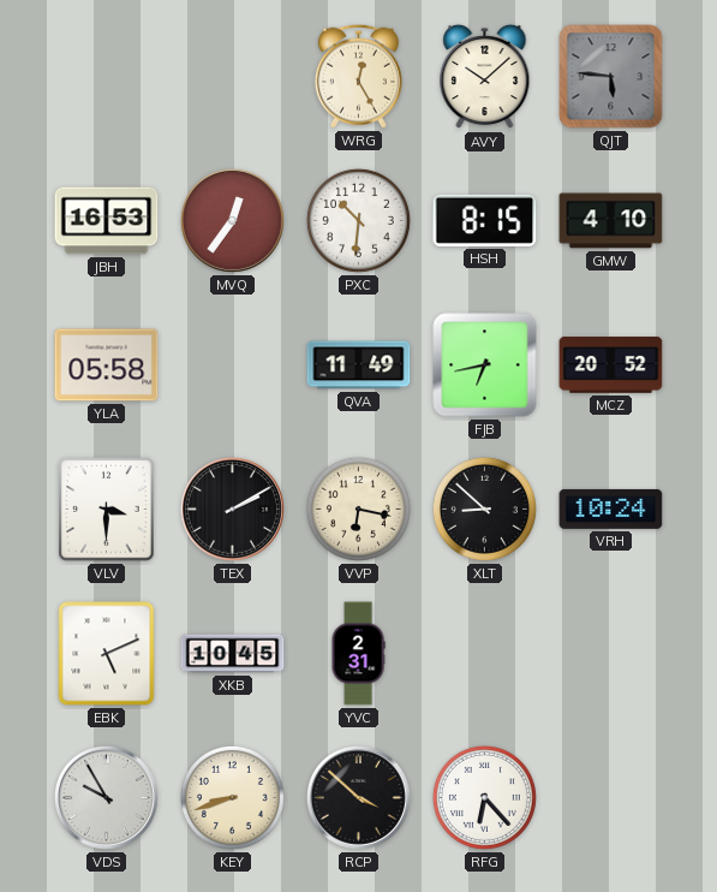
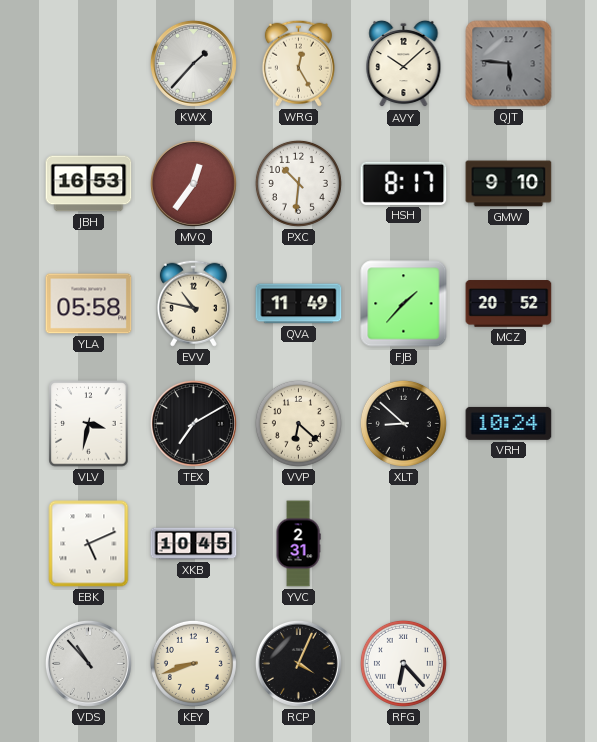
KWX: none -> 1:37
HSH: 8:15 -> 8:17
GMW: 4:10 -> 9:10
EVV: none -> 10:47
FJB: 6:43 -> 1:37
VLV: 3:30 -> 3:32
TEX: 2:10 -> 7:10
VVP: 6:17 -> 6:22
VDS: 9:55 -> 10:53
RCP: 3:52 -> 4:04
